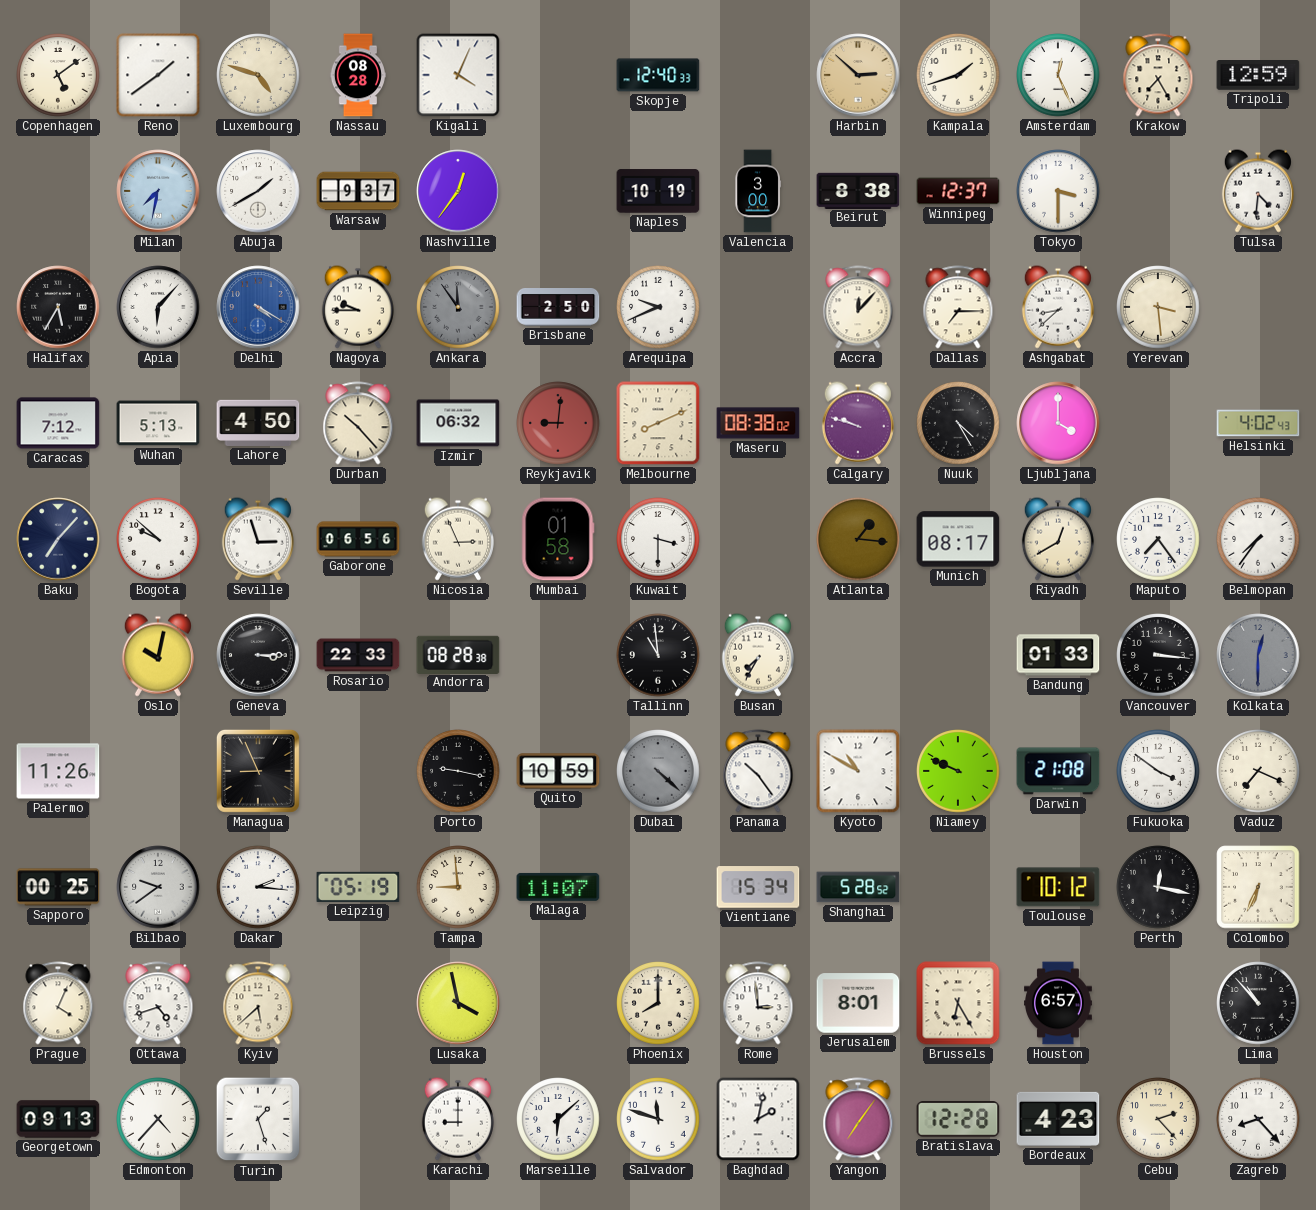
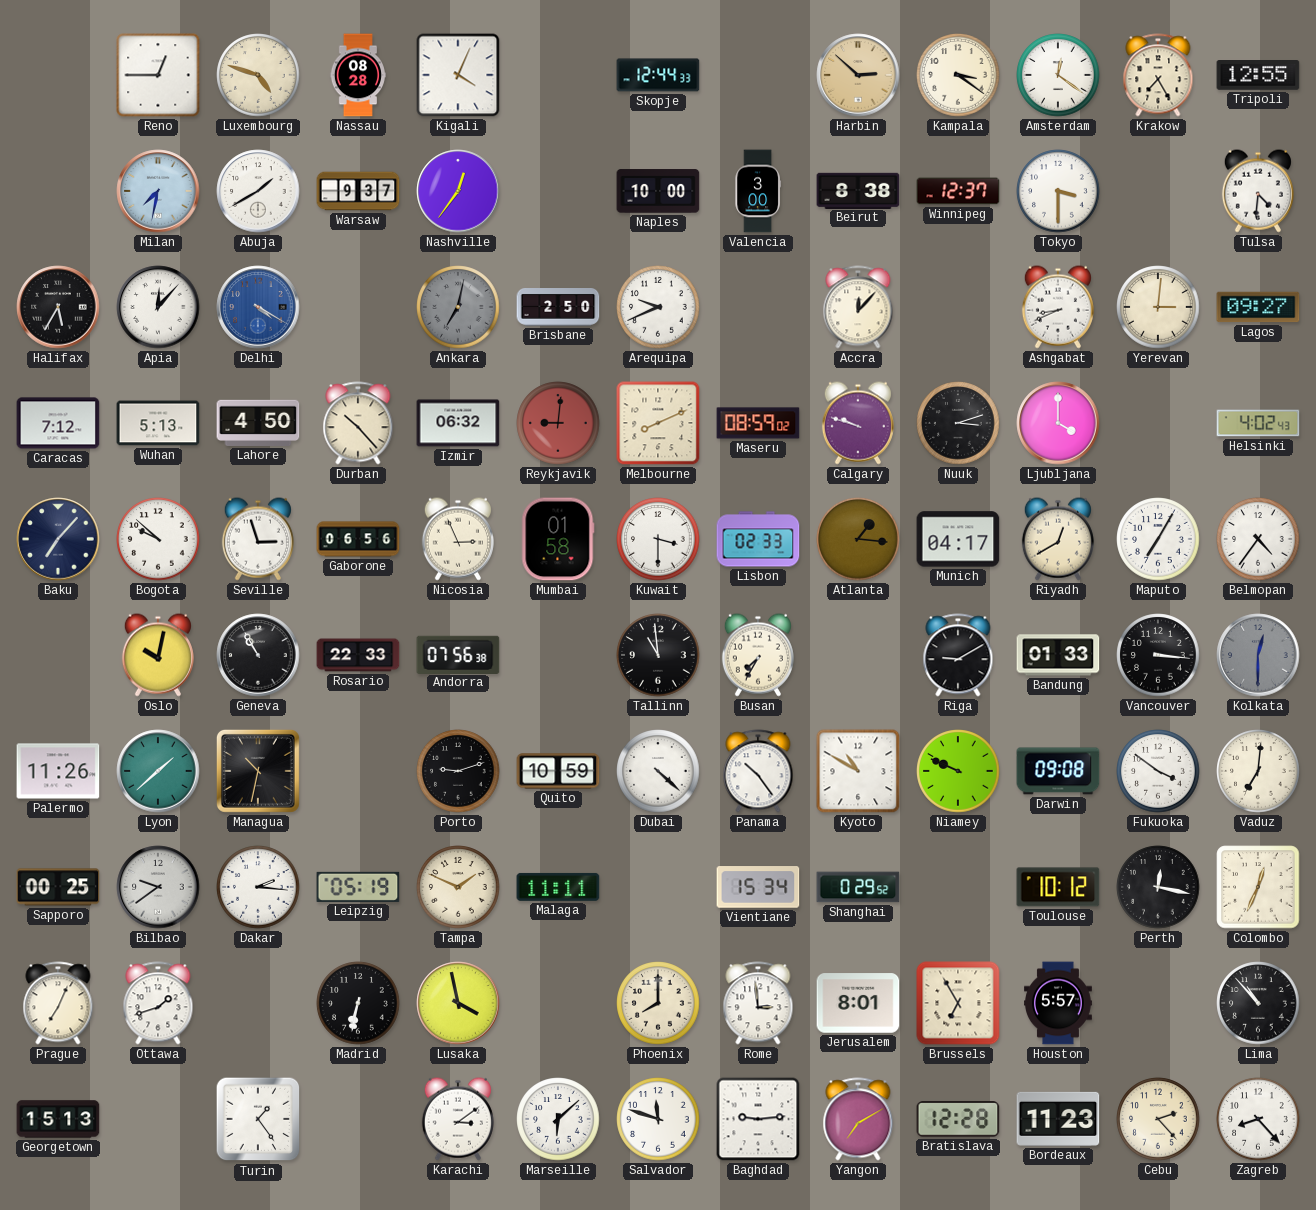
Copenhagen: 5:09 -> none
Reno: 1:39 -> 12:45
Skopje: 12:40 -> 12:44
Kampala: 1:42 -> 3:21
Amsterdam: 12:26 -> 12:21
Tripoli: 12:59 -> 12:55
Naples: 10:19 -> 10:00
Apia: 6:07 -> 12:07
Nagoya: 9:45 -> none
Ankara: 11:54 -> 7:02
Dallas: 7:15 -> none
Ashgabat: 8:38 -> 8:41
Yerevan: 3:29 -> 3:01
Lagos: none -> 09:27
Maseru: 08:38 -> 08:59
Nuuk: 4:25 -> 3:12
Lisbon: none -> 02:33
Munich: 08:17 -> 04:17
Maputo: 7:24 -> 7:05
Belmopan: 7:36 -> 4:36
Geneva: 3:15 -> 10:55
Andorra: 08:28 -> 07:56
Riga: none -> 9:10
Lyon: none -> 1:38
Managua: 8:56 -> 10:32
Porto: 9:17 -> 9:12
Dubai dial: grey -> white
Darwin: 21:08 -> 09:08
Vaduz: 7:19 -> 7:01
Tampa: 8:59 -> 1:49
Malaga: 11:07 -> 11:11
Shanghai: 5:28 -> 0:29
Colombo: 6:34 -> 12:34
Prague: 4:04 -> 7:04
Ottawa: 4:42 -> 1:42
Kyiv: 5:38 -> none
Madrid: none -> 6:32
Brussels: 6:25 -> 6:55
Houston: 6:57 -> 5:57
Georgetown: 09:13 -> 15:13
Edmonton: 4:37 -> none
Turin: 1:27 -> 1:24
Karachi: 9:00 -> 3:09
Baghdad: 2:02 -> 9:14
Yangon: 7:06 -> 7:10
Bordeaux: 4:23 -> 11:23
